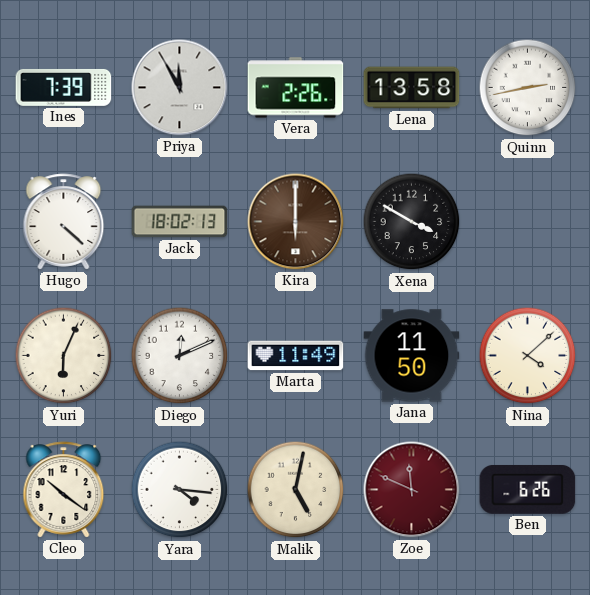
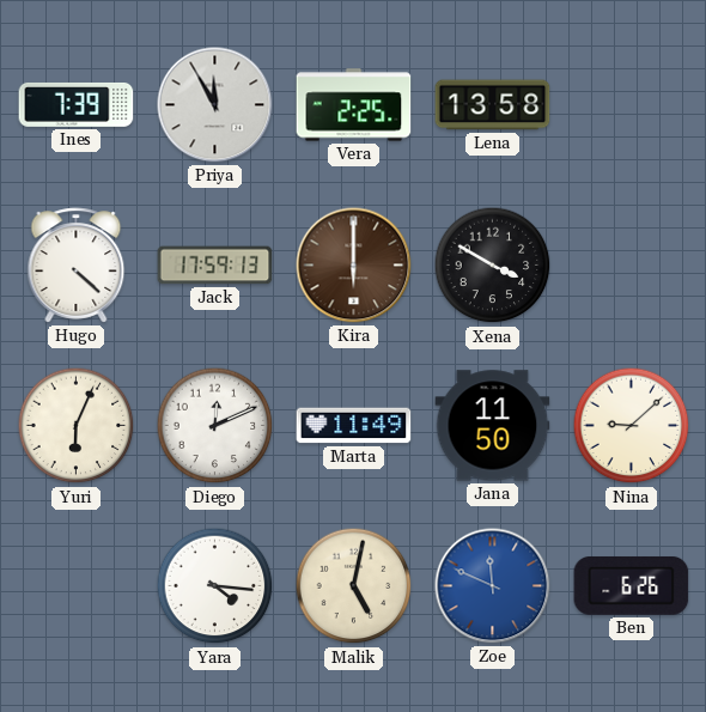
Vera: 2:26 -> 2:25
Quinn: 2:43 -> none
Jack: 18:02 -> 17:59
Nina: 4:08 -> 9:08
Cleo: 10:21 -> none
Zoe dial: burgundy -> blue
